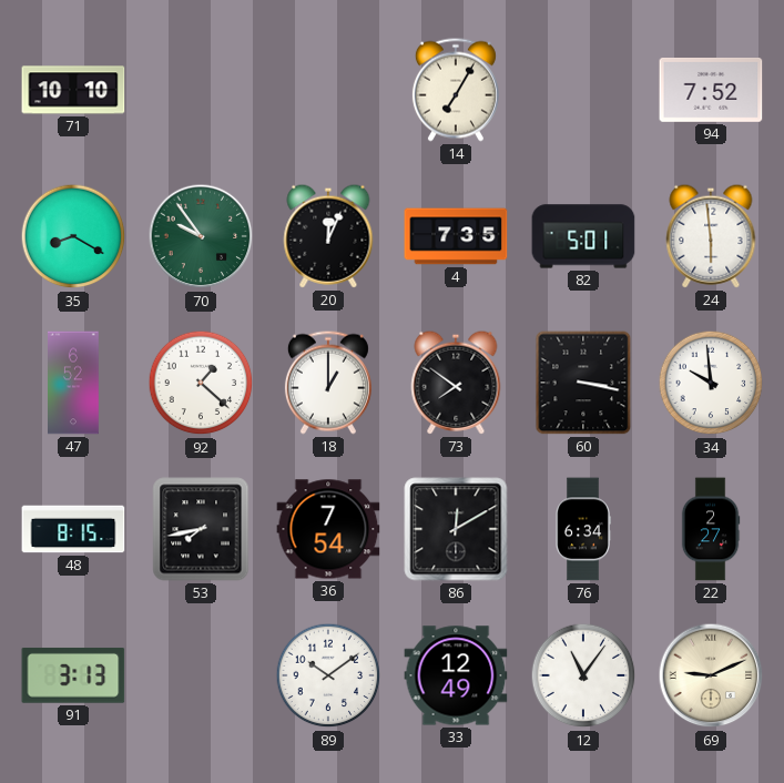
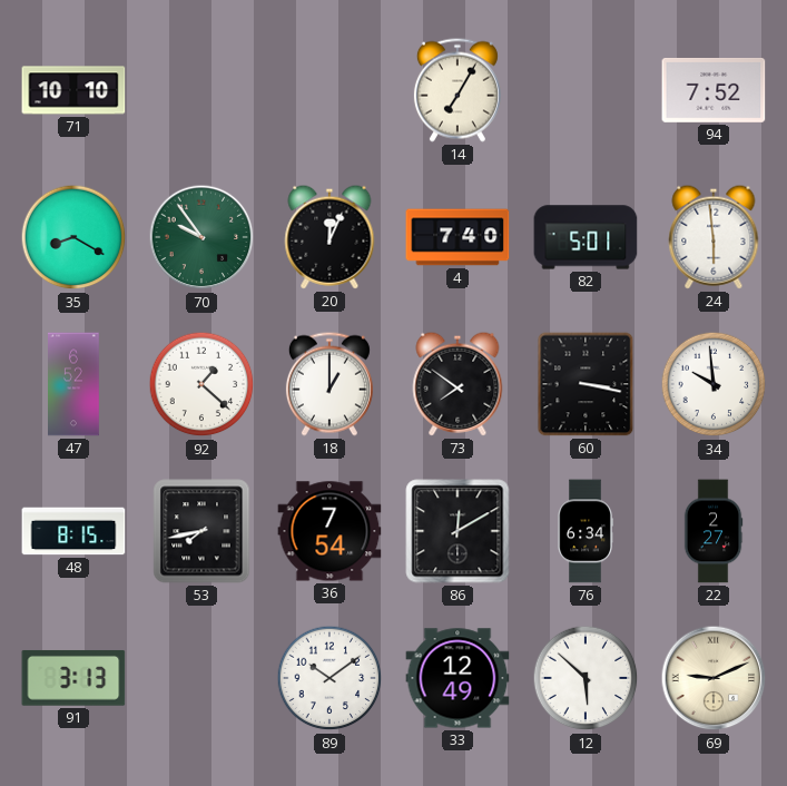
4: 7:35 -> 7:40
12: 11:06 -> 5:52
